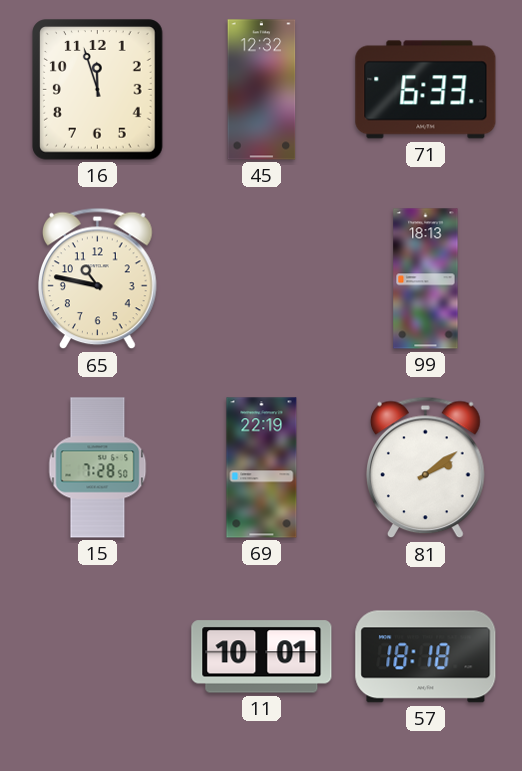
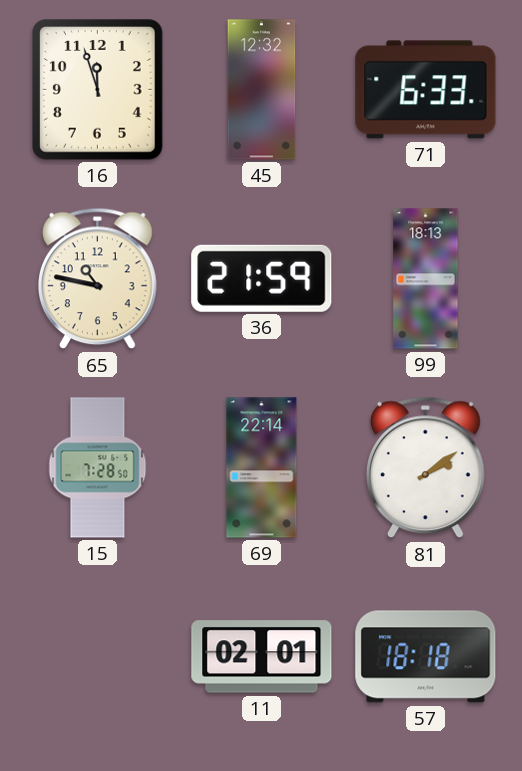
36: none -> 21:59
69: 22:19 -> 22:14
11: 10:01 -> 02:01
